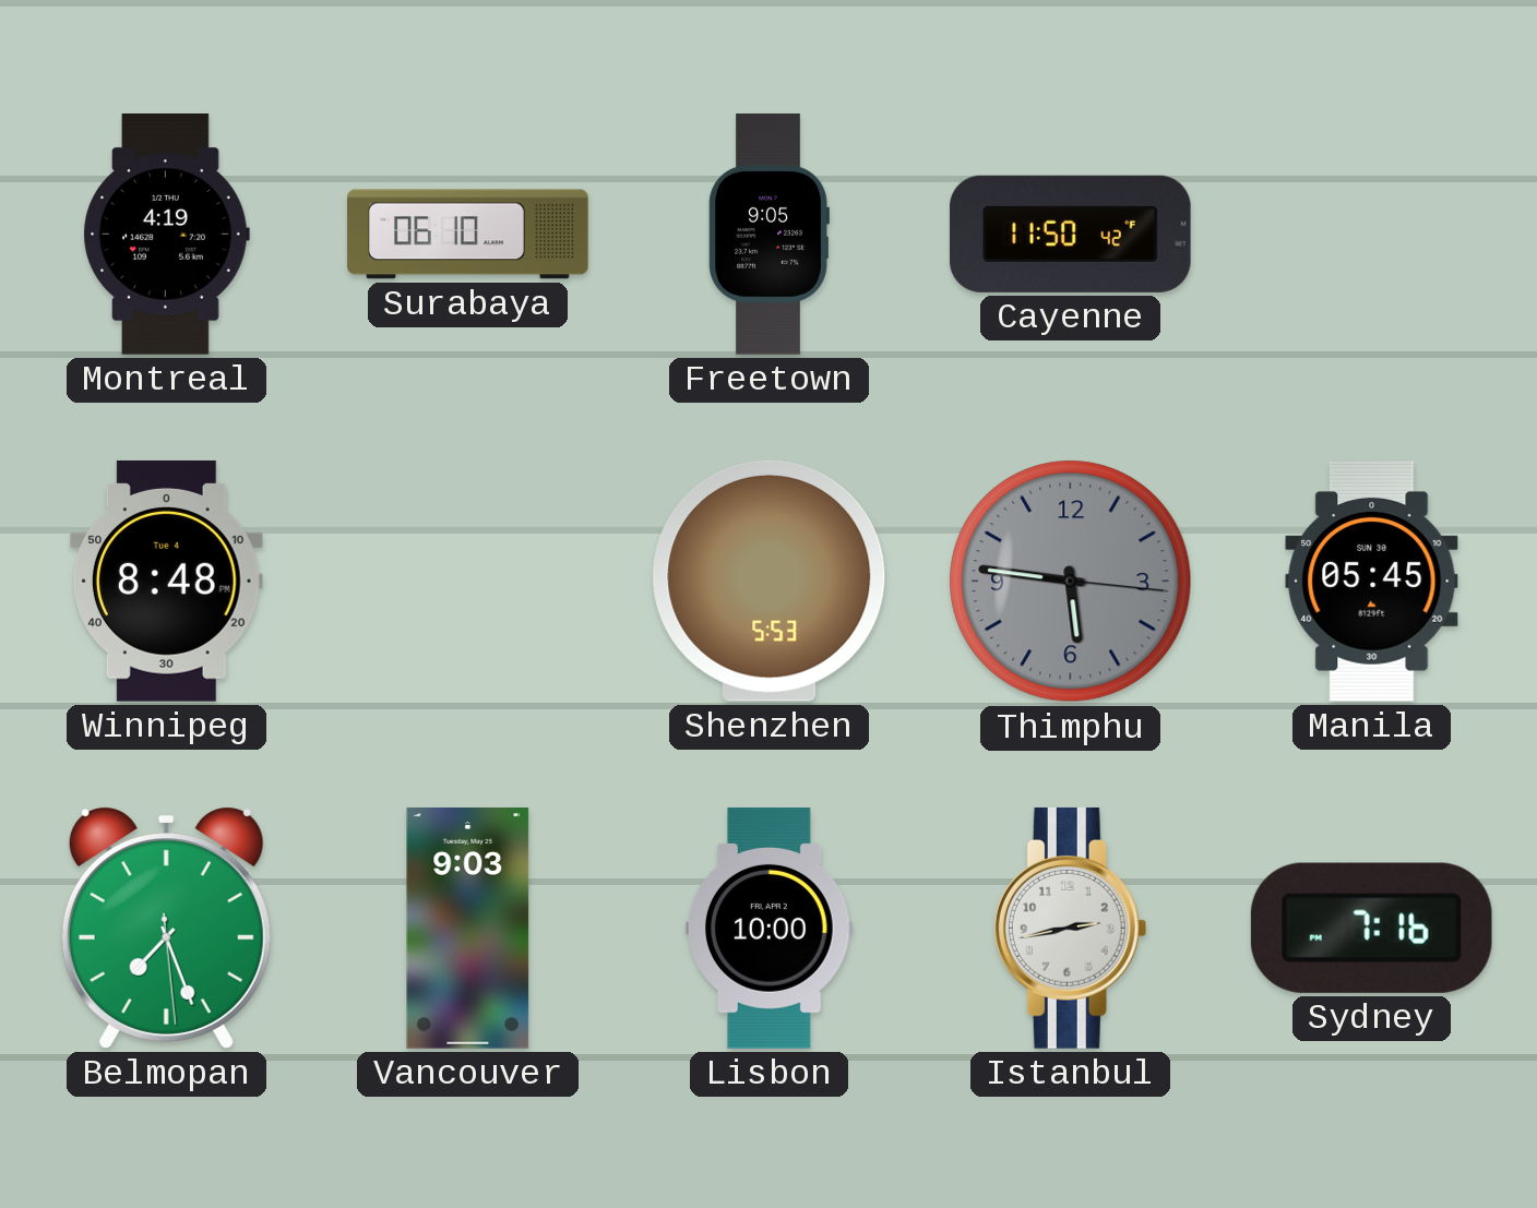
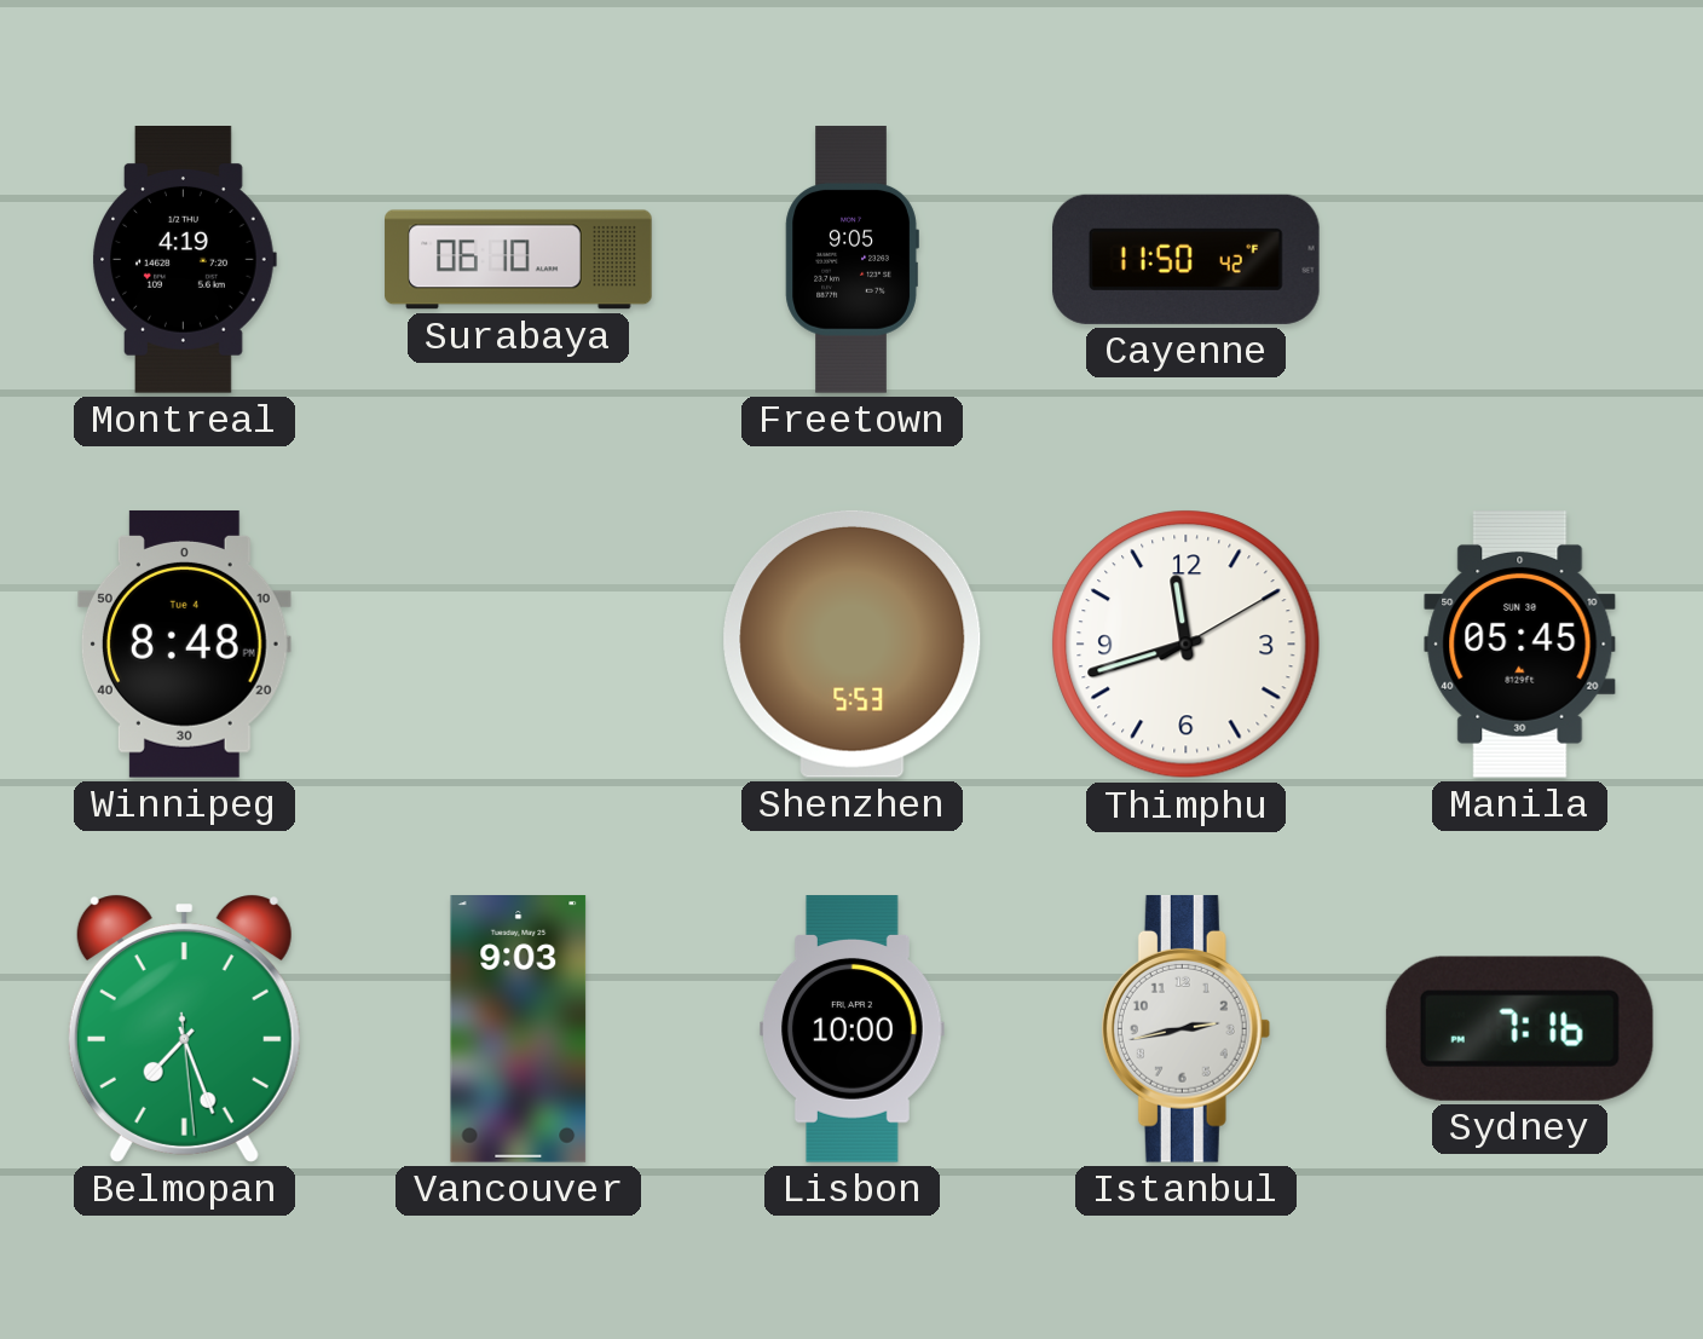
Thimphu: 5:46 -> 11:42
Thimphu dial: grey -> white
